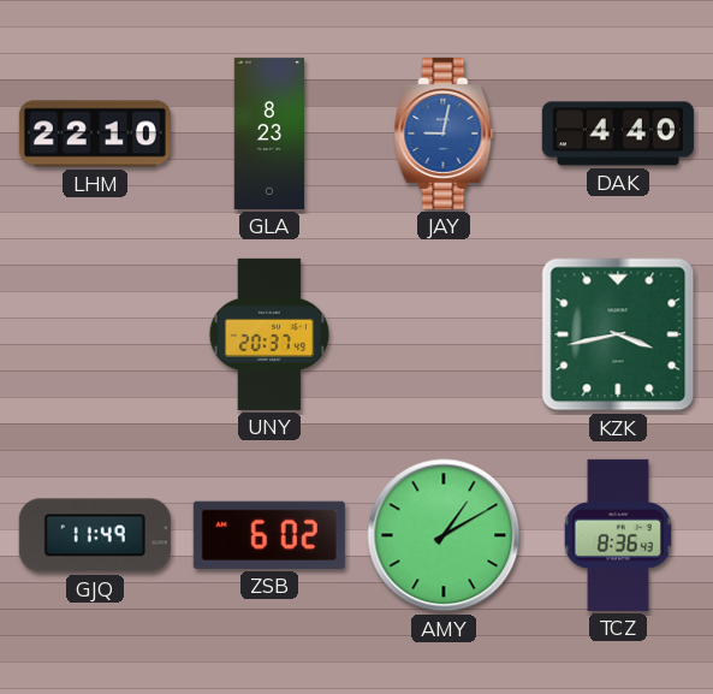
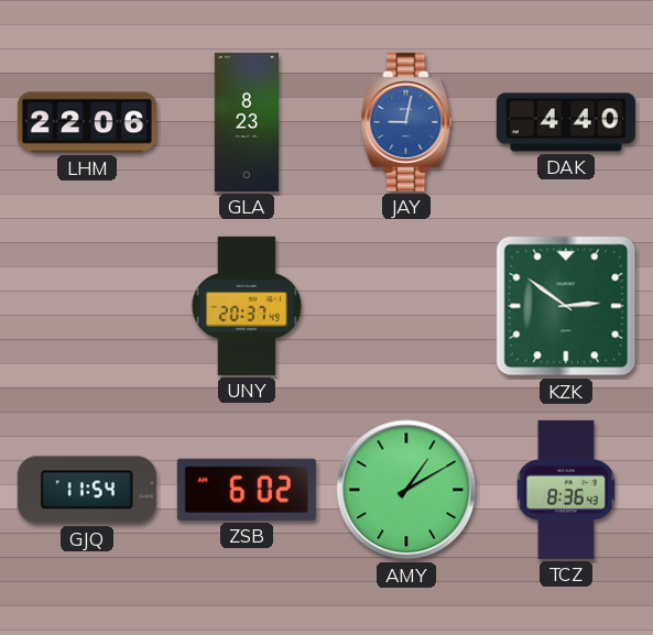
LHM: 22:10 -> 22:06
KZK: 3:43 -> 2:51
GJQ: 11:49 -> 11:54
